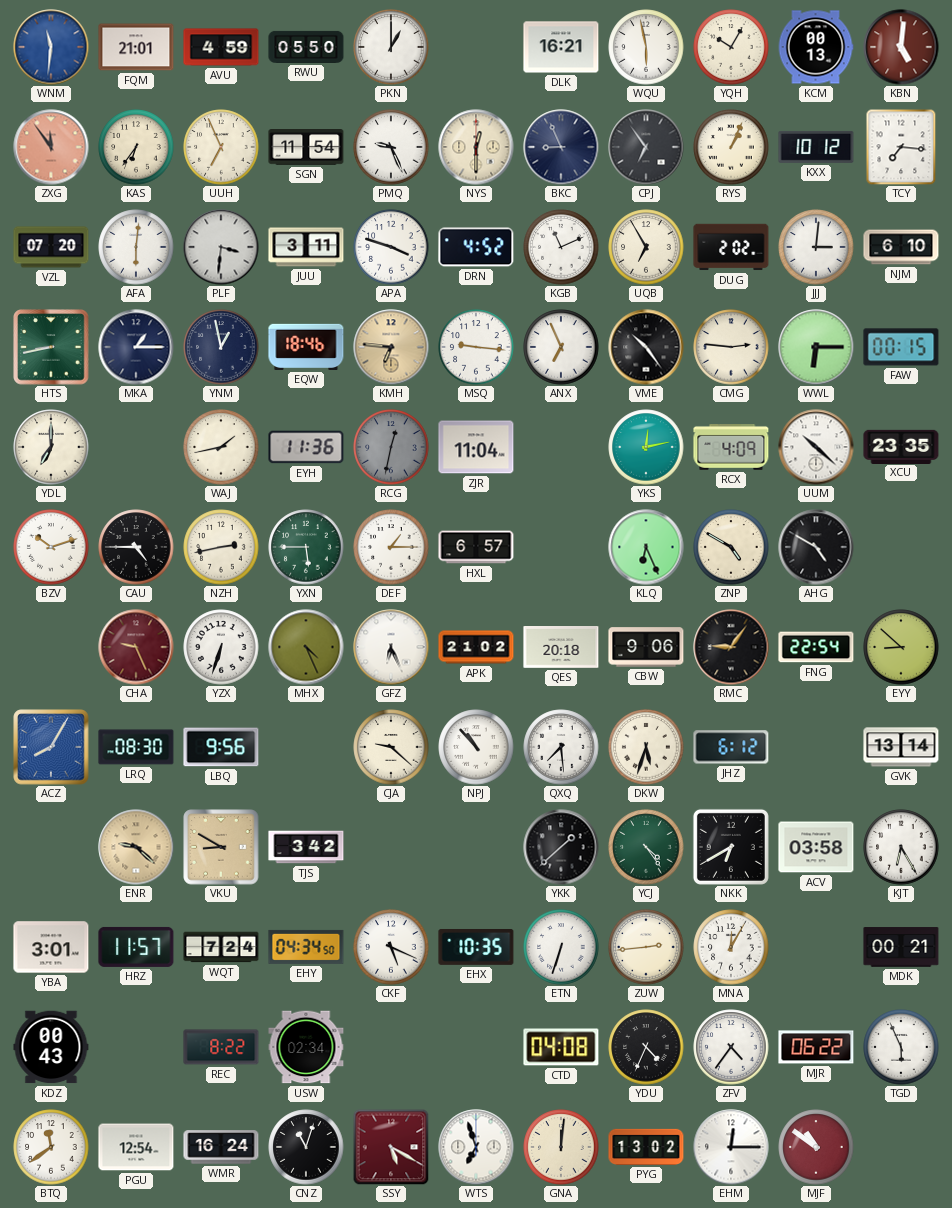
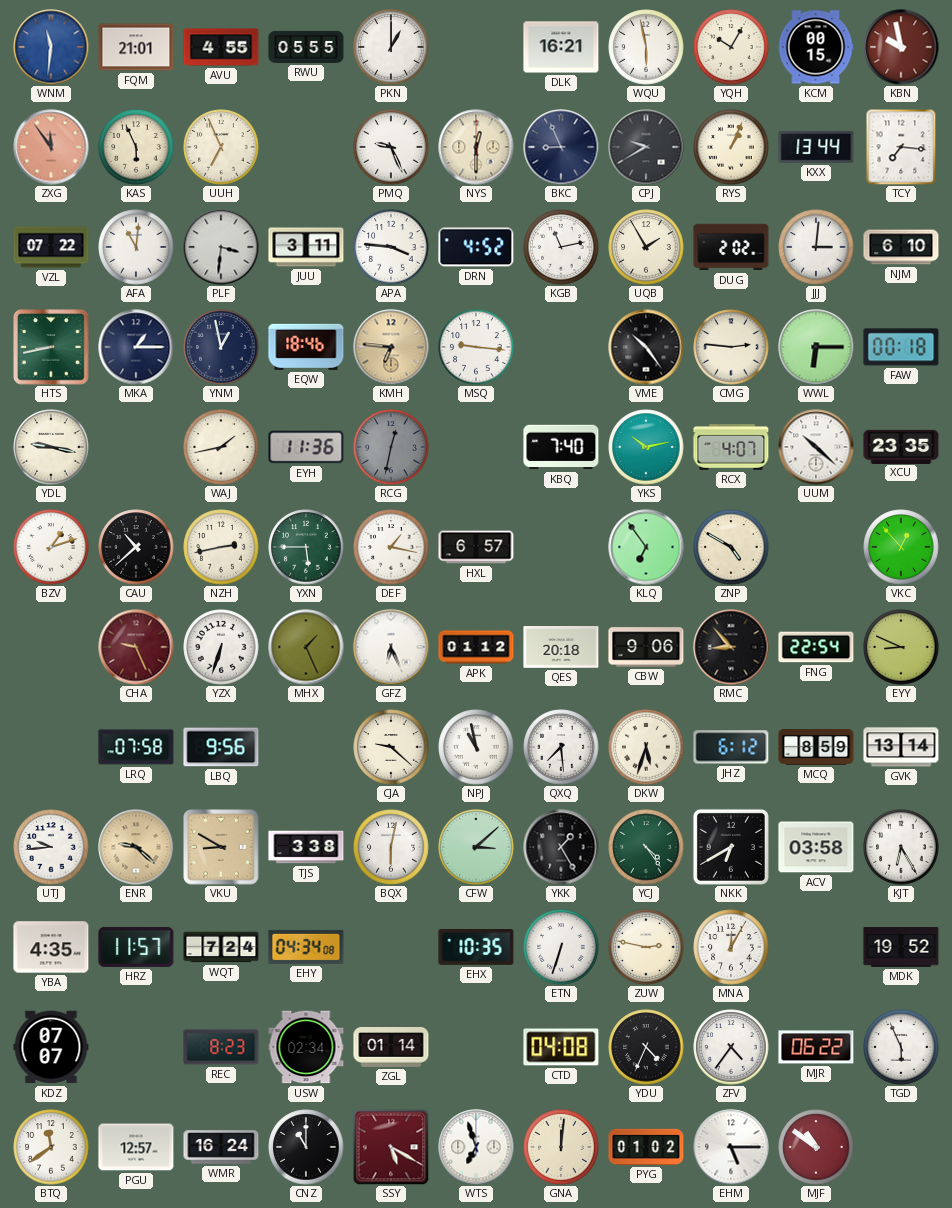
AVU: 4:59 -> 4:55
RWU: 05:50 -> 05:55
KCM: 00:13 -> 00:15
KBN: 5:01 -> 9:58
KAS: 6:36 -> 5:56
SGN: 11:54 -> none
CPJ: 6:54 -> 9:40
KXX: 10:12 -> 13:44
VZL: 07:20 -> 07:22
AFA: 6:01 -> 11:01
APA: 3:48 -> 3:46
KGB: 11:11 -> 11:13
UQB: 6:55 -> 1:55
ANX: 6:56 -> none
FAW: 00:15 -> 00:18
YDL: 7:00 -> 9:17
ZJR: 11:04 -> none
KBQ: none -> 7:40
YKS: 12:13 -> 10:13
RCX: 4:09 -> 4:07
BZV: 10:12 -> 1:12
CAU: 4:45 -> 10:38
DEF: 1:15 -> 1:17
KLQ: 6:26 -> 6:54
AHG: 4:50 -> none
VKC: none -> 12:53
MHX: 4:26 -> 1:26
APK: 21:02 -> 01:12
RMC: 9:06 -> 8:53
EYY: 8:52 -> 8:49
ACZ: 8:05 -> none
LRQ: 08:30 -> 07:58
NPJ: 10:53 -> 10:58
MCQ: none -> 8:59
UTJ: none -> 9:44
TJS: 3:42 -> 3:38
BQX: none -> 6:02
CFW: none -> 3:08
YKK: 1:38 -> 1:25
YBA: 3:01 -> 4:35
EHY: 04:34:50 -> 04:34:08
CKF: 5:19 -> none
ZUW: 2:44 -> 2:47
MDK: 00:21 -> 19:52
KDZ: 00:43 -> 07:07
REC: 8:22 -> 8:23
ZGL: none -> 01:14
PGU: 12:54 -> 12:57
CNZ: 11:03 -> 11:00
PYG: 13:02 -> 01:02
EHM: 12:15 -> 5:15
